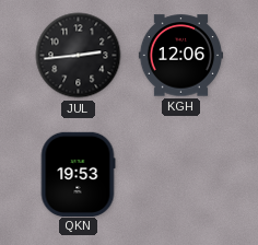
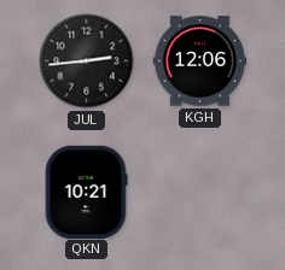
QKN: 19:53 -> 10:21
